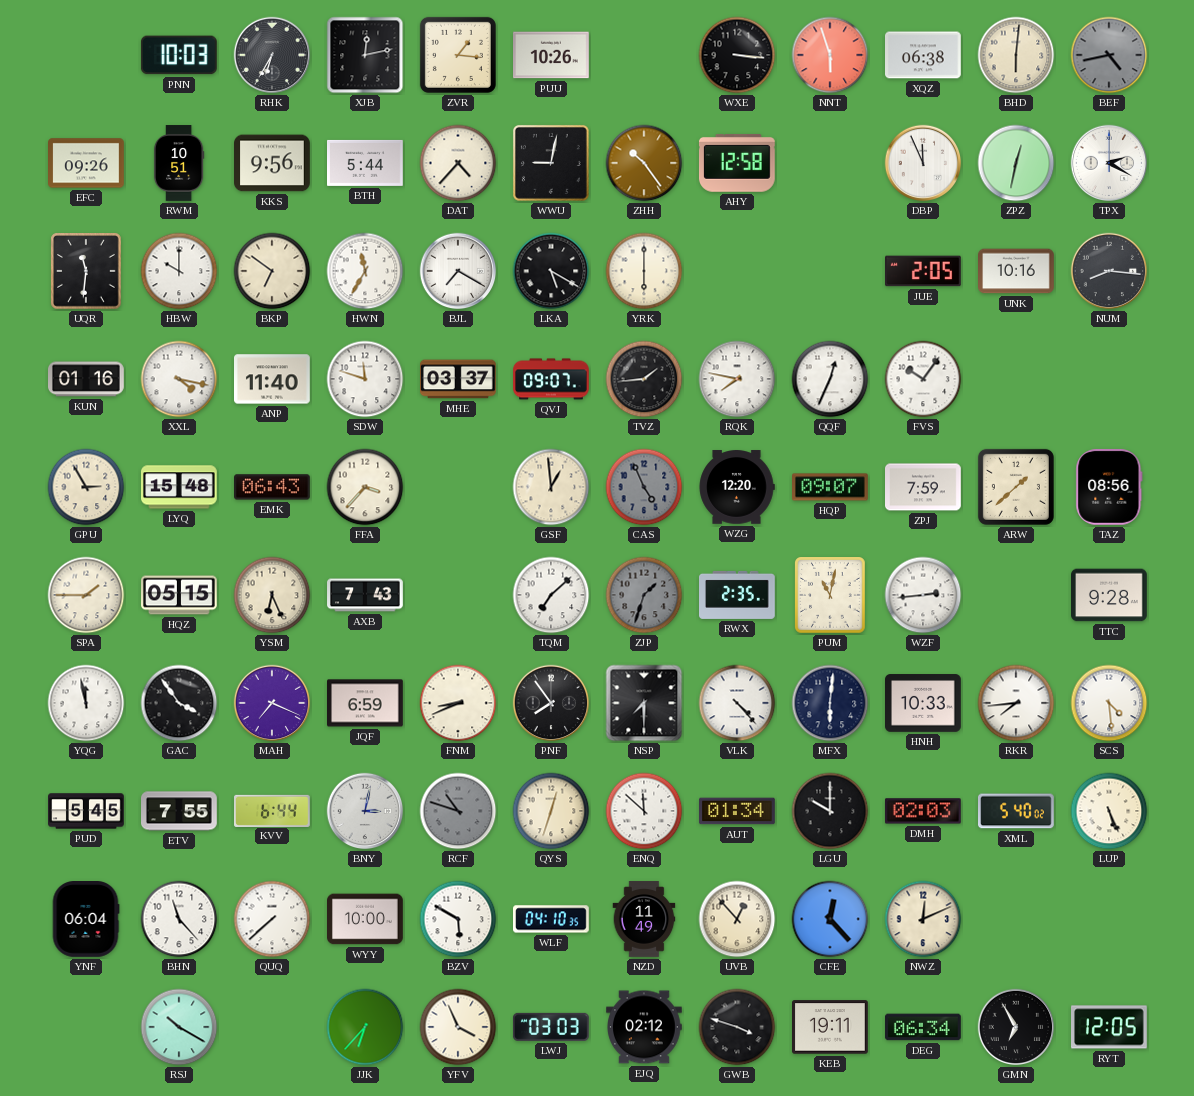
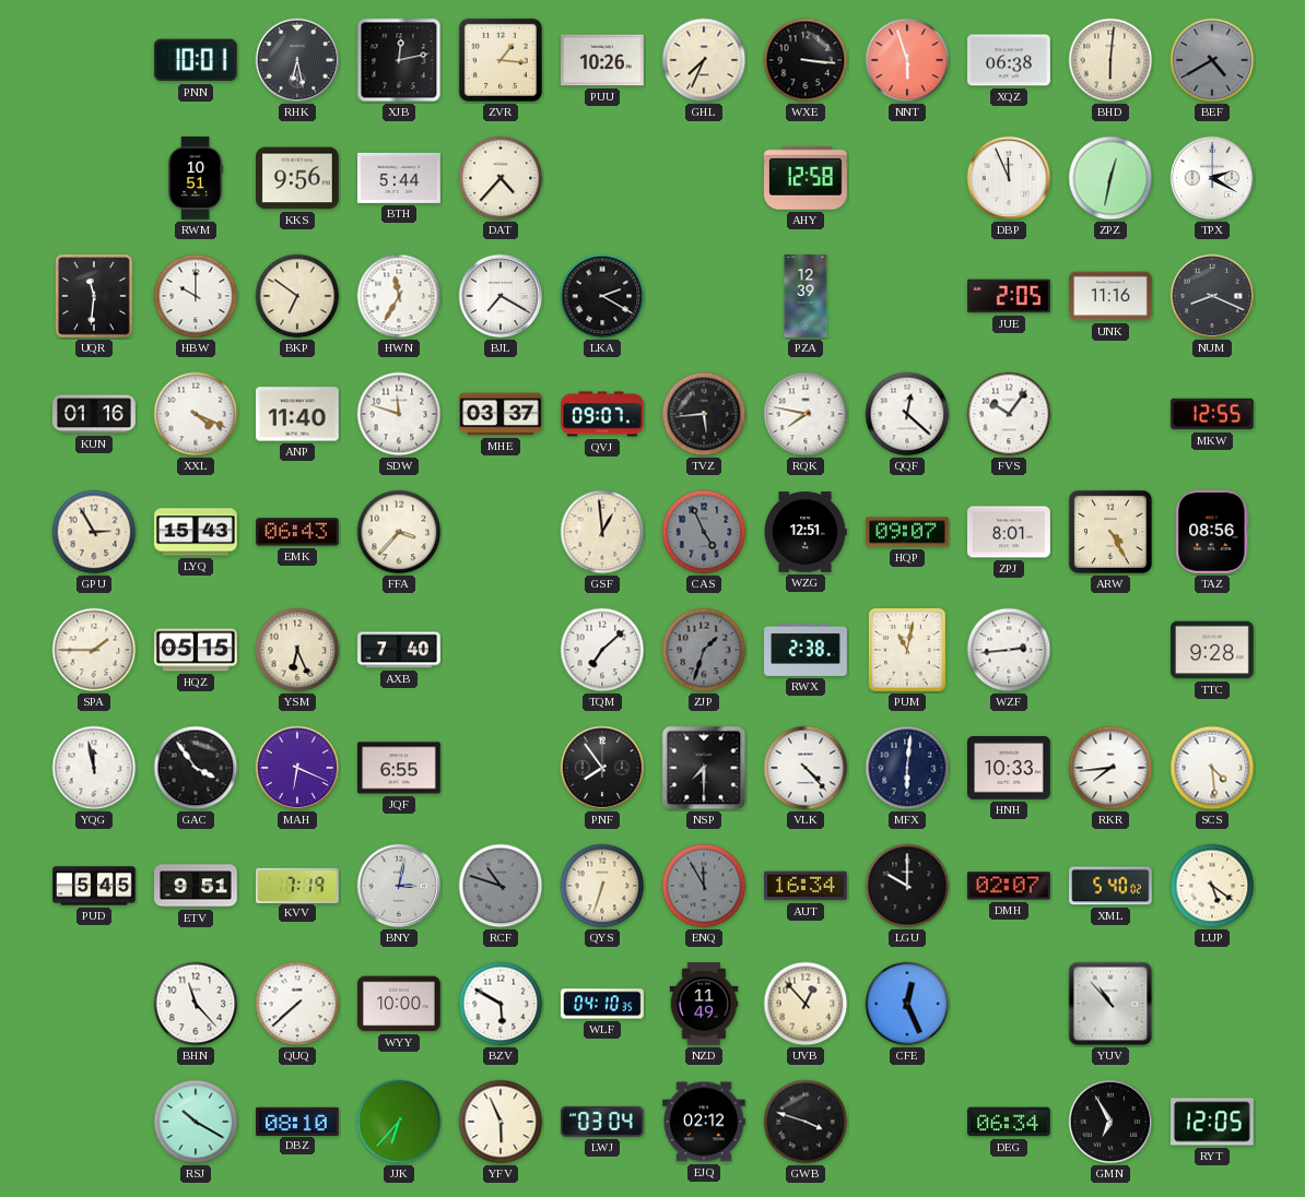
PNN: 10:03 -> 10:01
RHK: 6:35 -> 6:28
GHL: none -> 7:34
BEF: 4:43 -> 4:40
EFC: 09:26 -> none
WWU: 9:02 -> none
ZHH: 10:24 -> none
LKA: 5:20 -> 2:20
YRK: 6:00 -> none
PZA: none -> 12:39
UNK: 10:16 -> 11:16
NUM: 8:16 -> 8:19
XXL: 4:17 -> 4:19
TVZ: 1:44 -> 5:44
QQF: 12:34 -> 12:22
MKW: none -> 12:55
LYQ: 15:48 -> 15:43
WZG: 12:20 -> 12:51
ZPJ: 7:59 -> 8:01
ARW: 1:38 -> 4:25
AXB: 7:43 -> 7:40
RWX: 2:35 -> 2:38
MAH: 7:19 -> 6:19
JQF: 6:59 -> 6:55
FNM: 8:41 -> none
ETV: 7:55 -> 9:51
KVV: 6:44 -> 7:19
QYS: 12:33 -> 6:33
ENQ: 11:52 -> 11:55
ENQ dial: white -> grey
AUT: 01:34 -> 16:34
DMH: 02:03 -> 02:07
LUP: 5:26 -> 5:21
YNF: 06:04 -> none
CFE: 12:23 -> 12:26
NWZ: 12:11 -> none
YUV: none -> 10:53
DBZ: none -> 08:10
YFV: 3:56 -> 5:56
LWJ: 03:03 -> 03:04
KEB: 19:11 -> none
